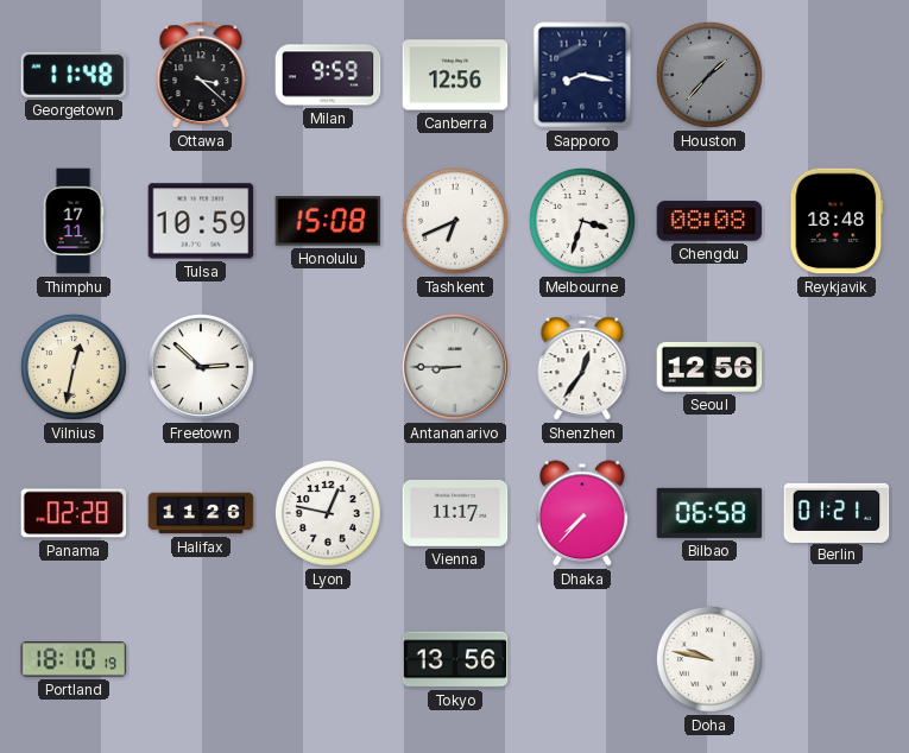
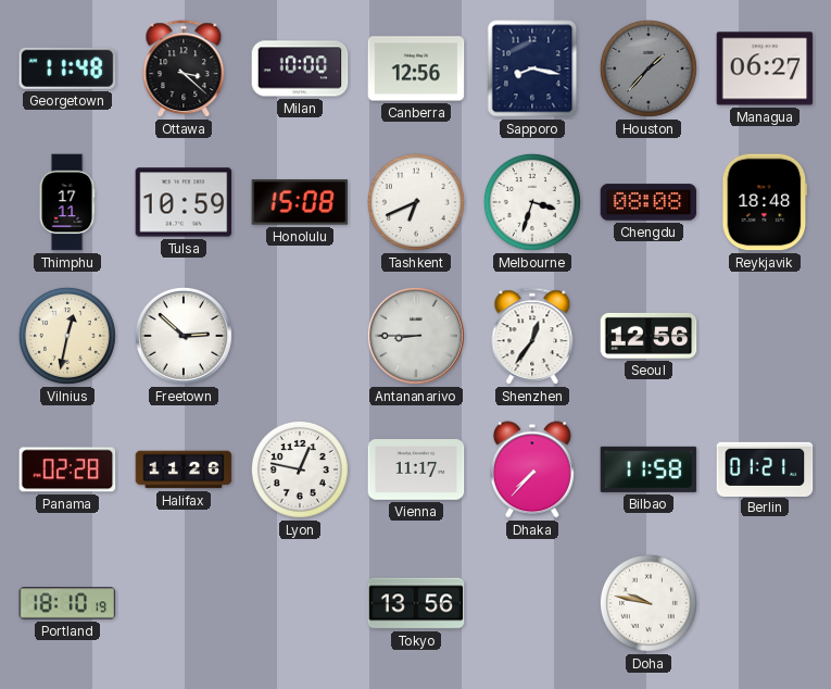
Milan: 9:59 -> 10:00
Managua: none -> 06:27
Bilbao: 06:58 -> 11:58
